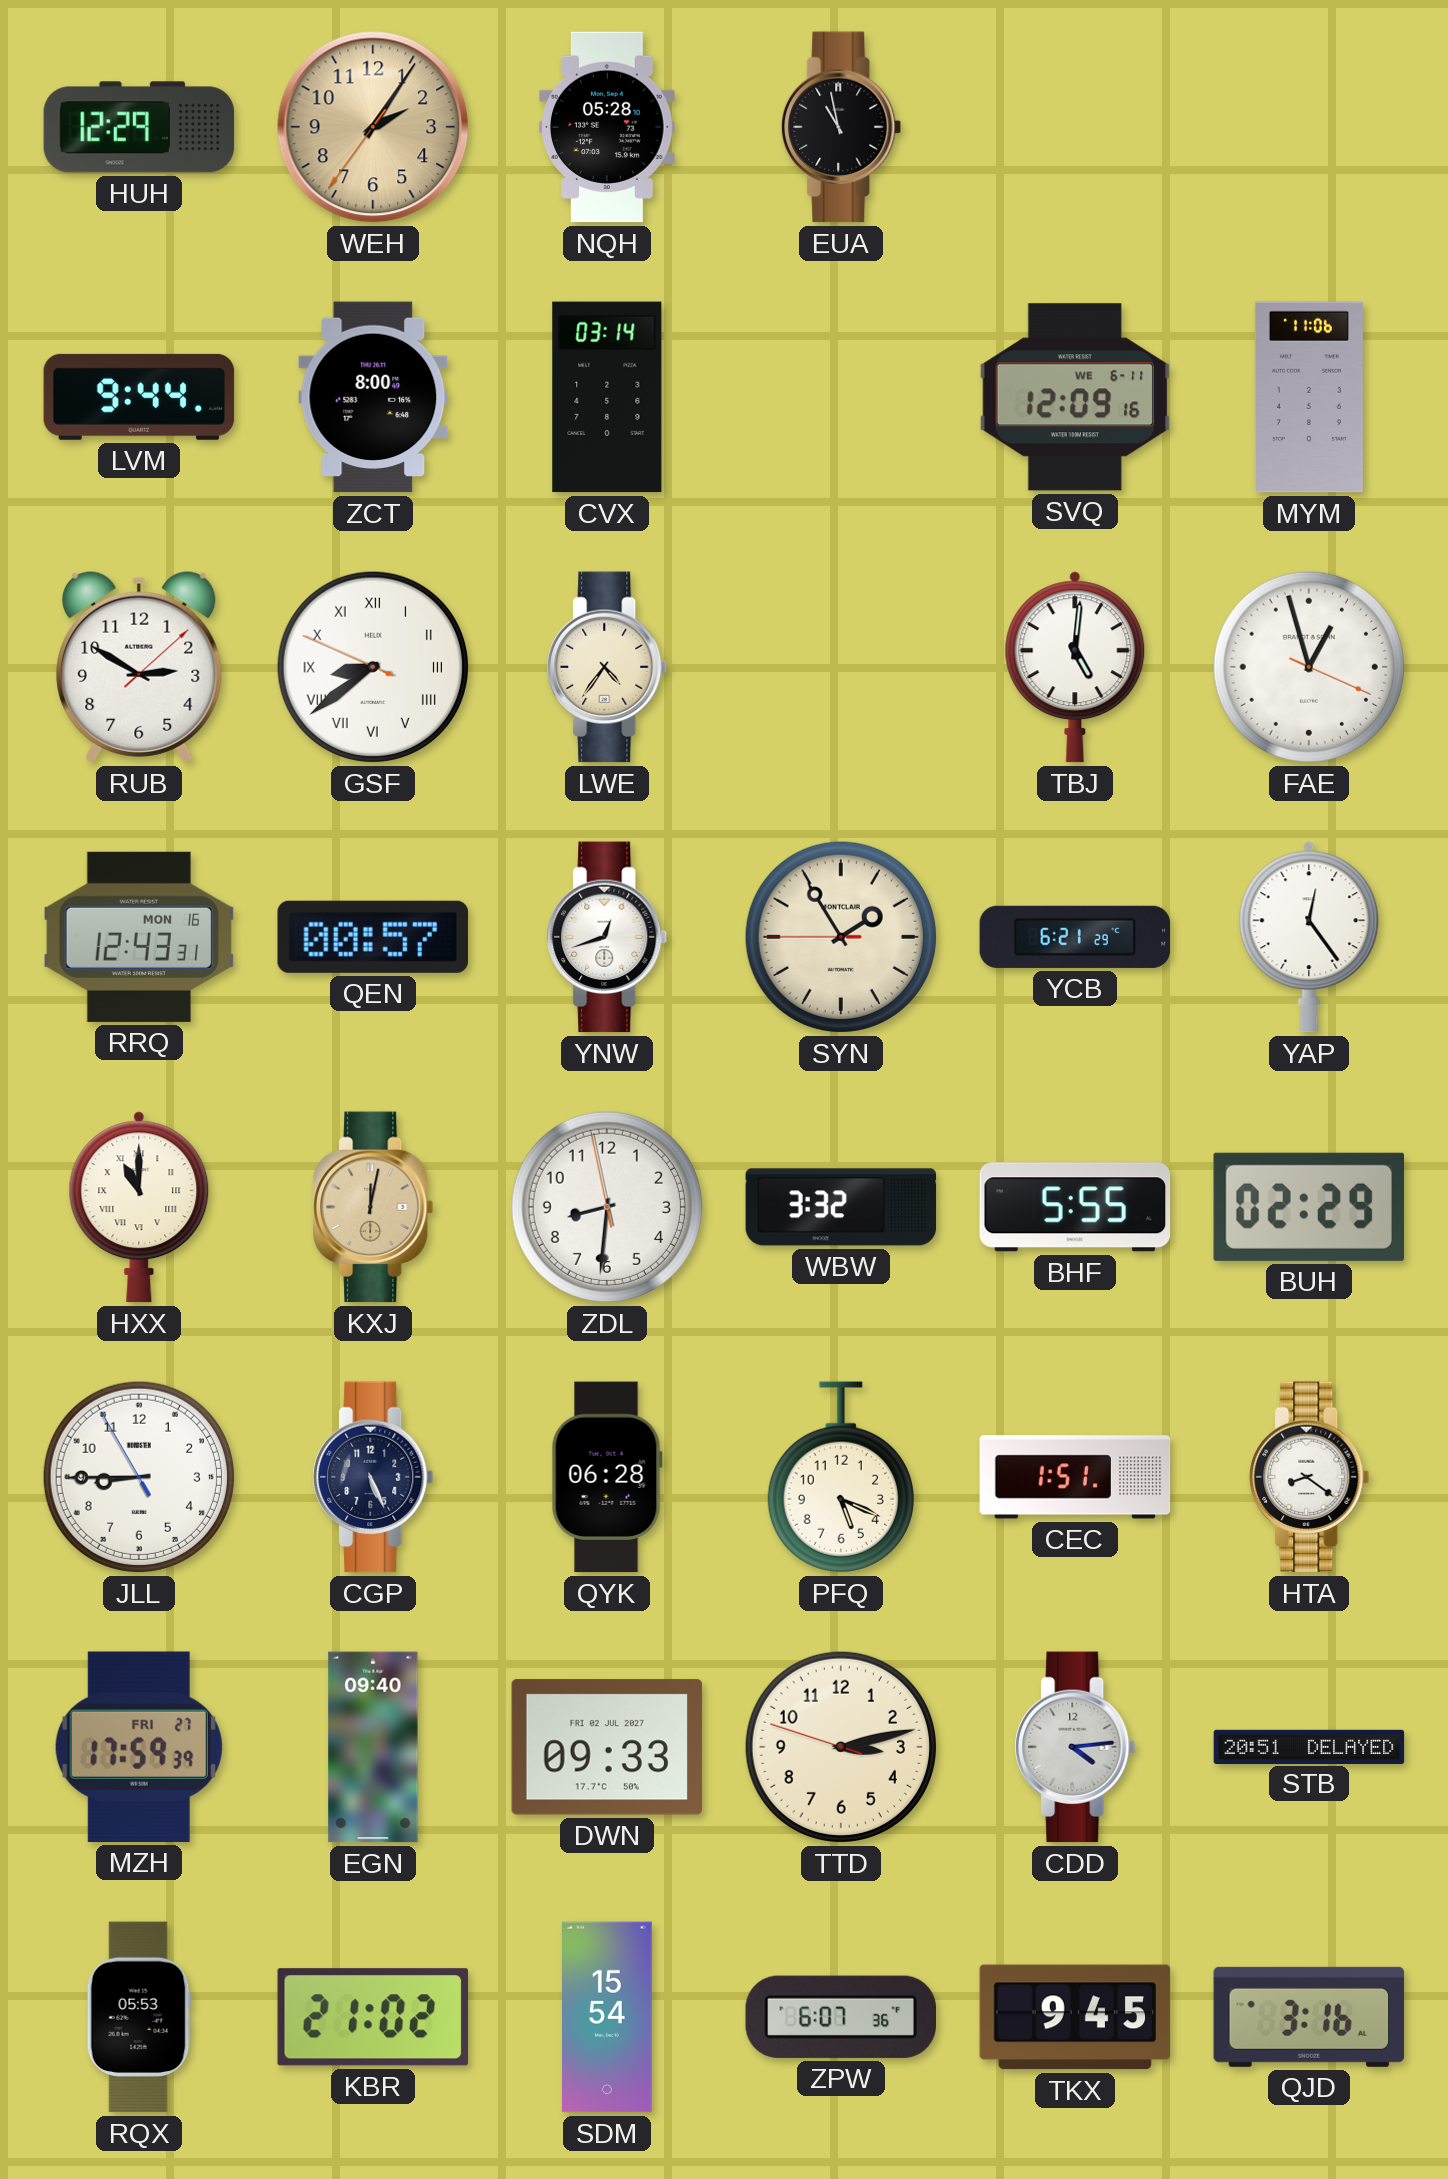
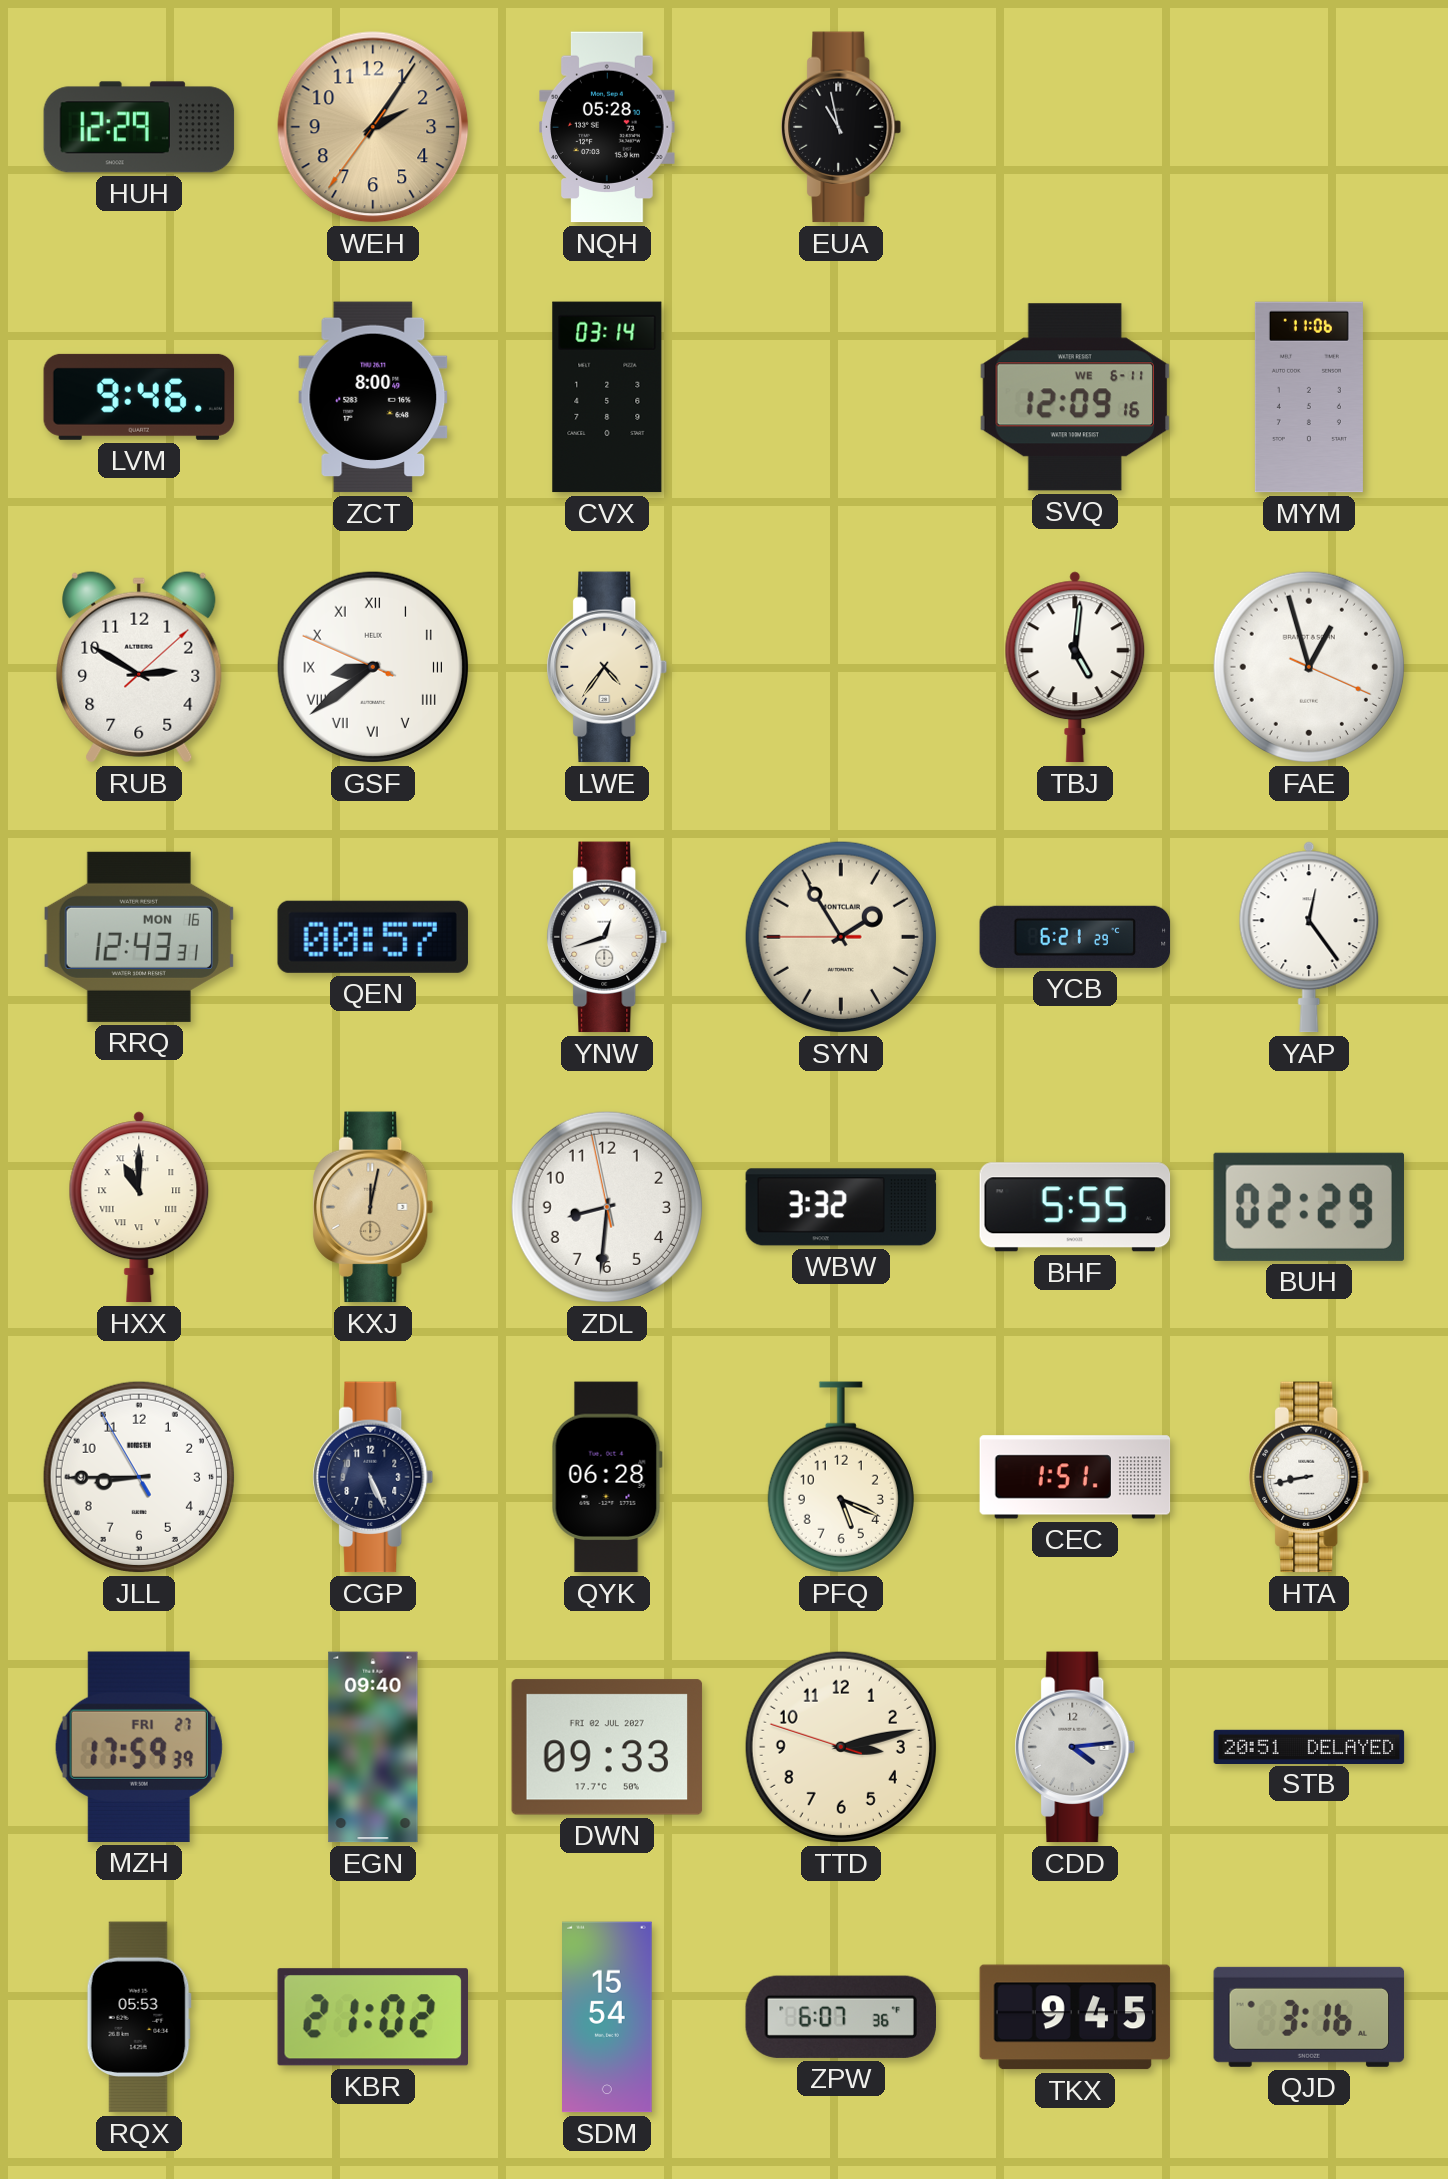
LVM: 9:44 -> 9:46
HTA: 8:21 -> 8:43
